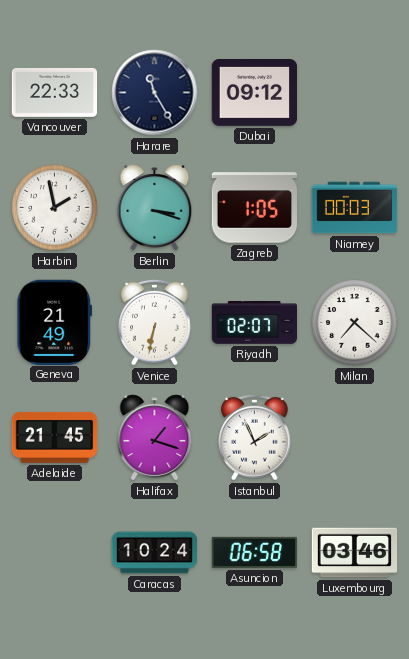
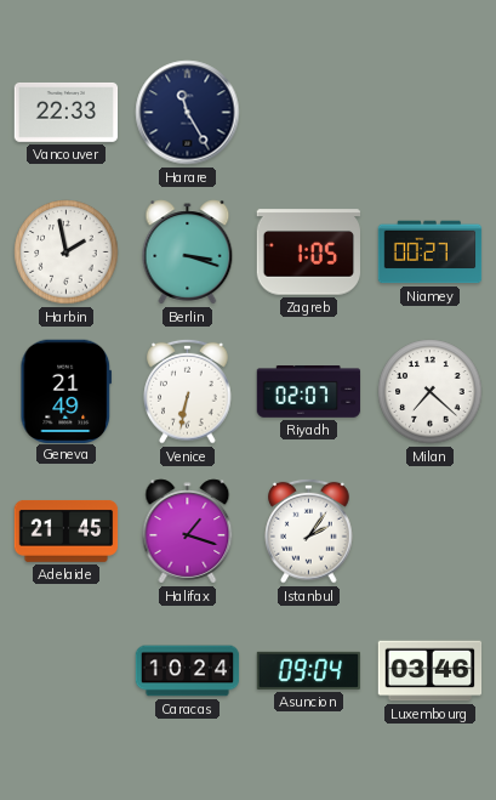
Dubai: 09:12 -> none
Niamey: 00:03 -> 00:27
Istanbul: 1:56 -> 2:06
Asuncion: 06:58 -> 09:04
